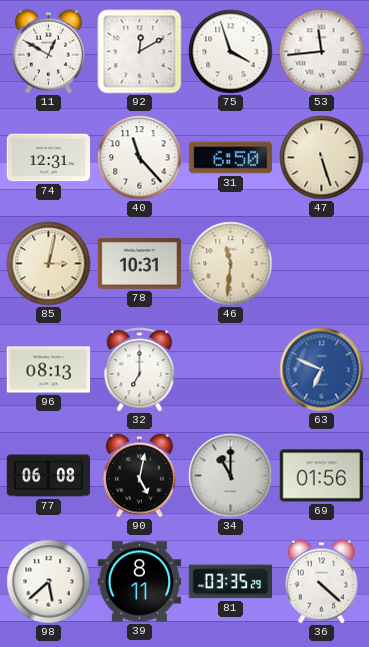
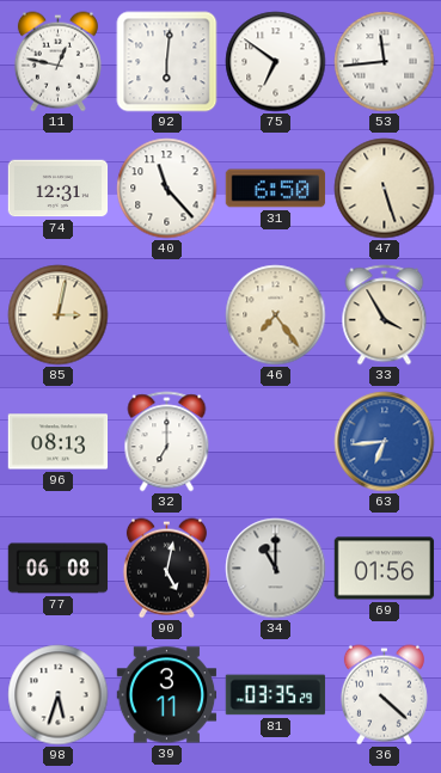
11: 12:50 -> 12:47
92: 12:10 -> 6:01
75: 3:57 -> 6:51
78: 10:31 -> none
46: 11:31 -> 7:24
33: none -> 3:55
63: 6:49 -> 6:44
98: 5:38 -> 5:33
39: 8:11 -> 3:11
